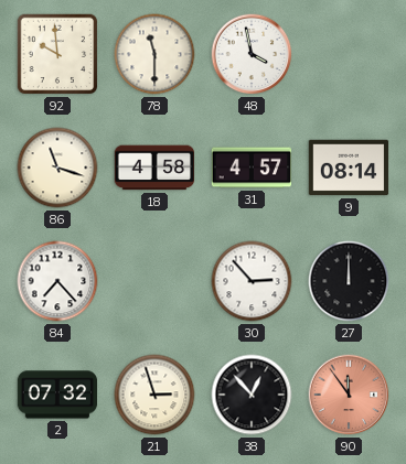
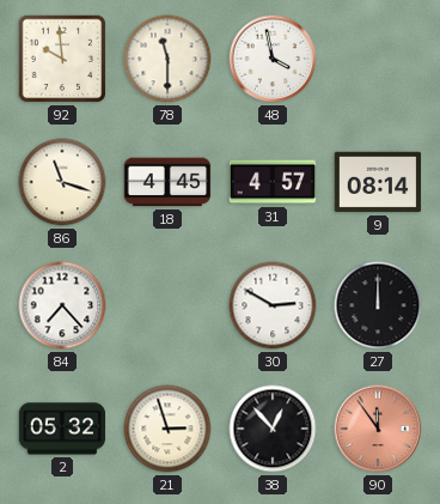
18: 4:58 -> 4:45
30: 2:53 -> 2:50
2: 07:32 -> 05:32
